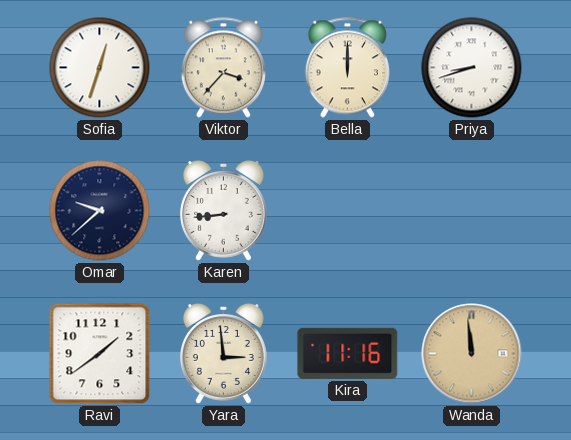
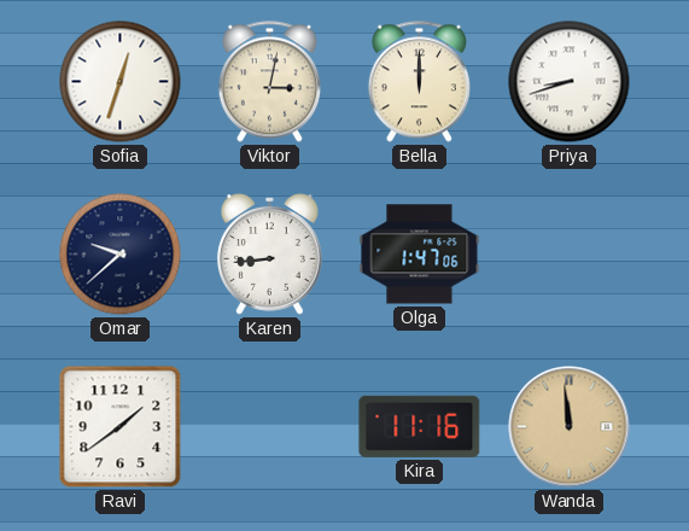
Viktor: 3:37 -> 3:02
Olga: none -> 1:47
Yara: 2:59 -> none
